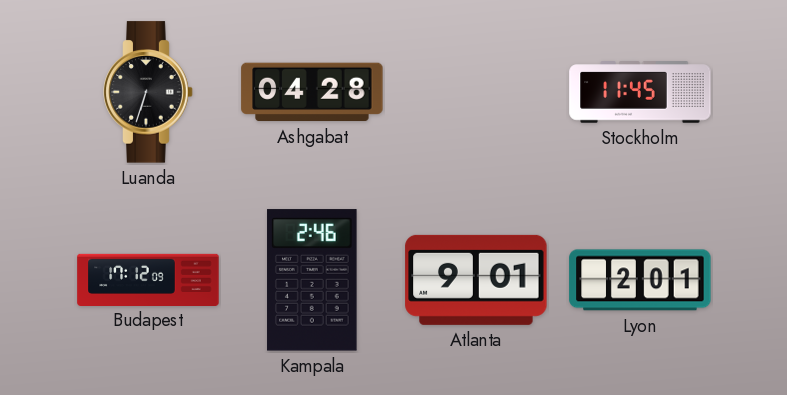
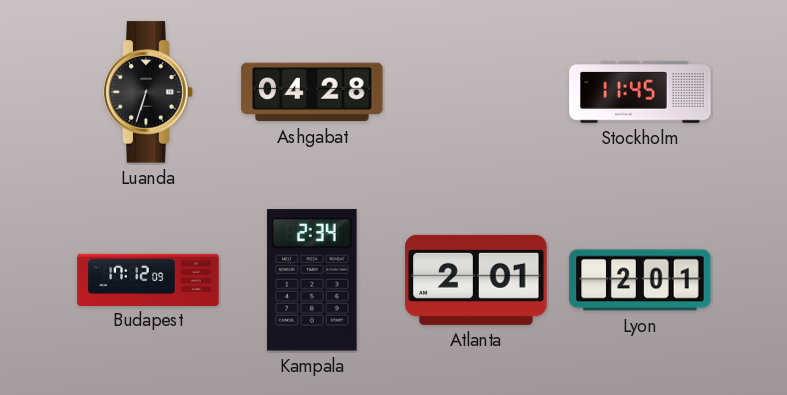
Kampala: 2:46 -> 2:34
Atlanta: 9:01 -> 2:01
